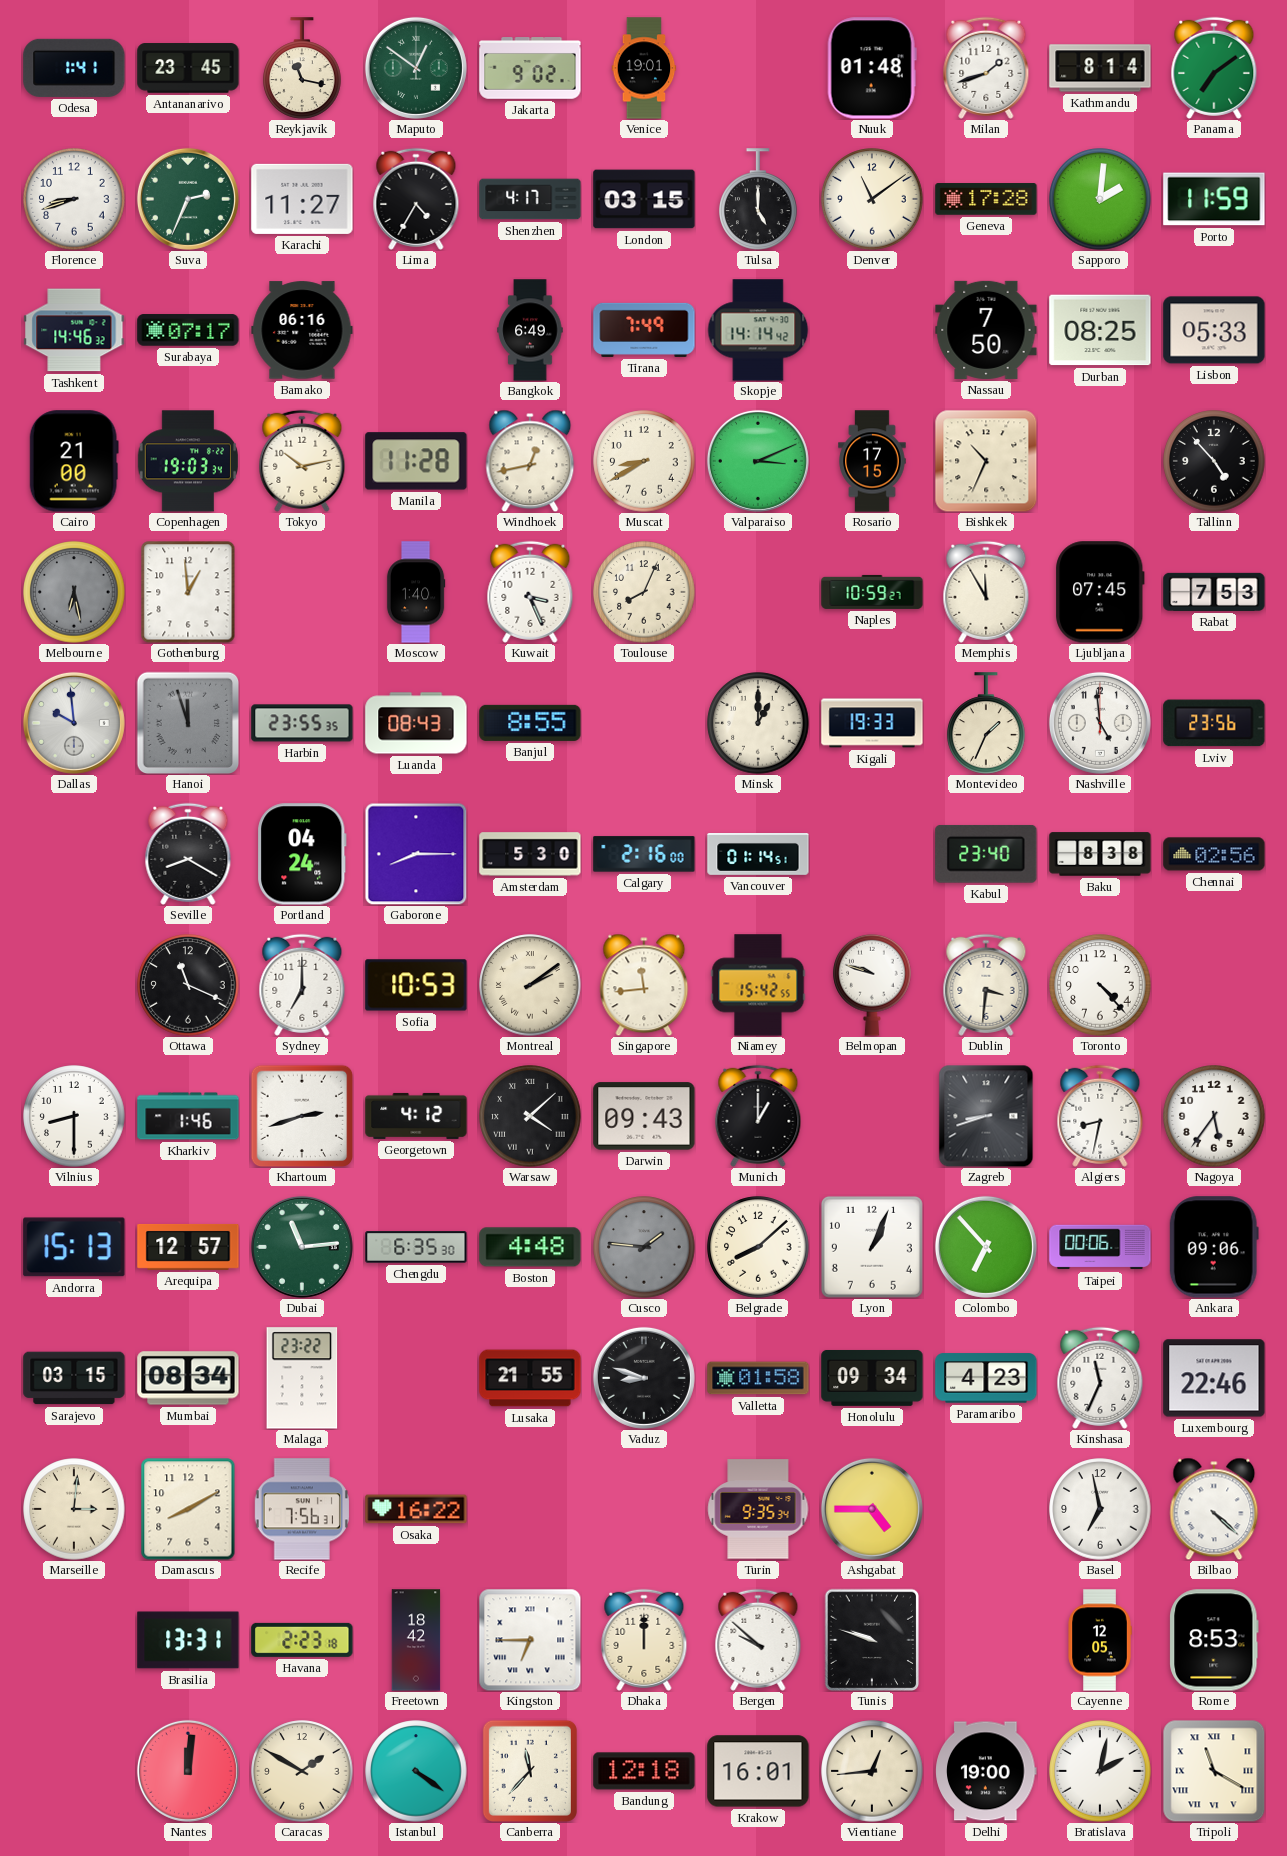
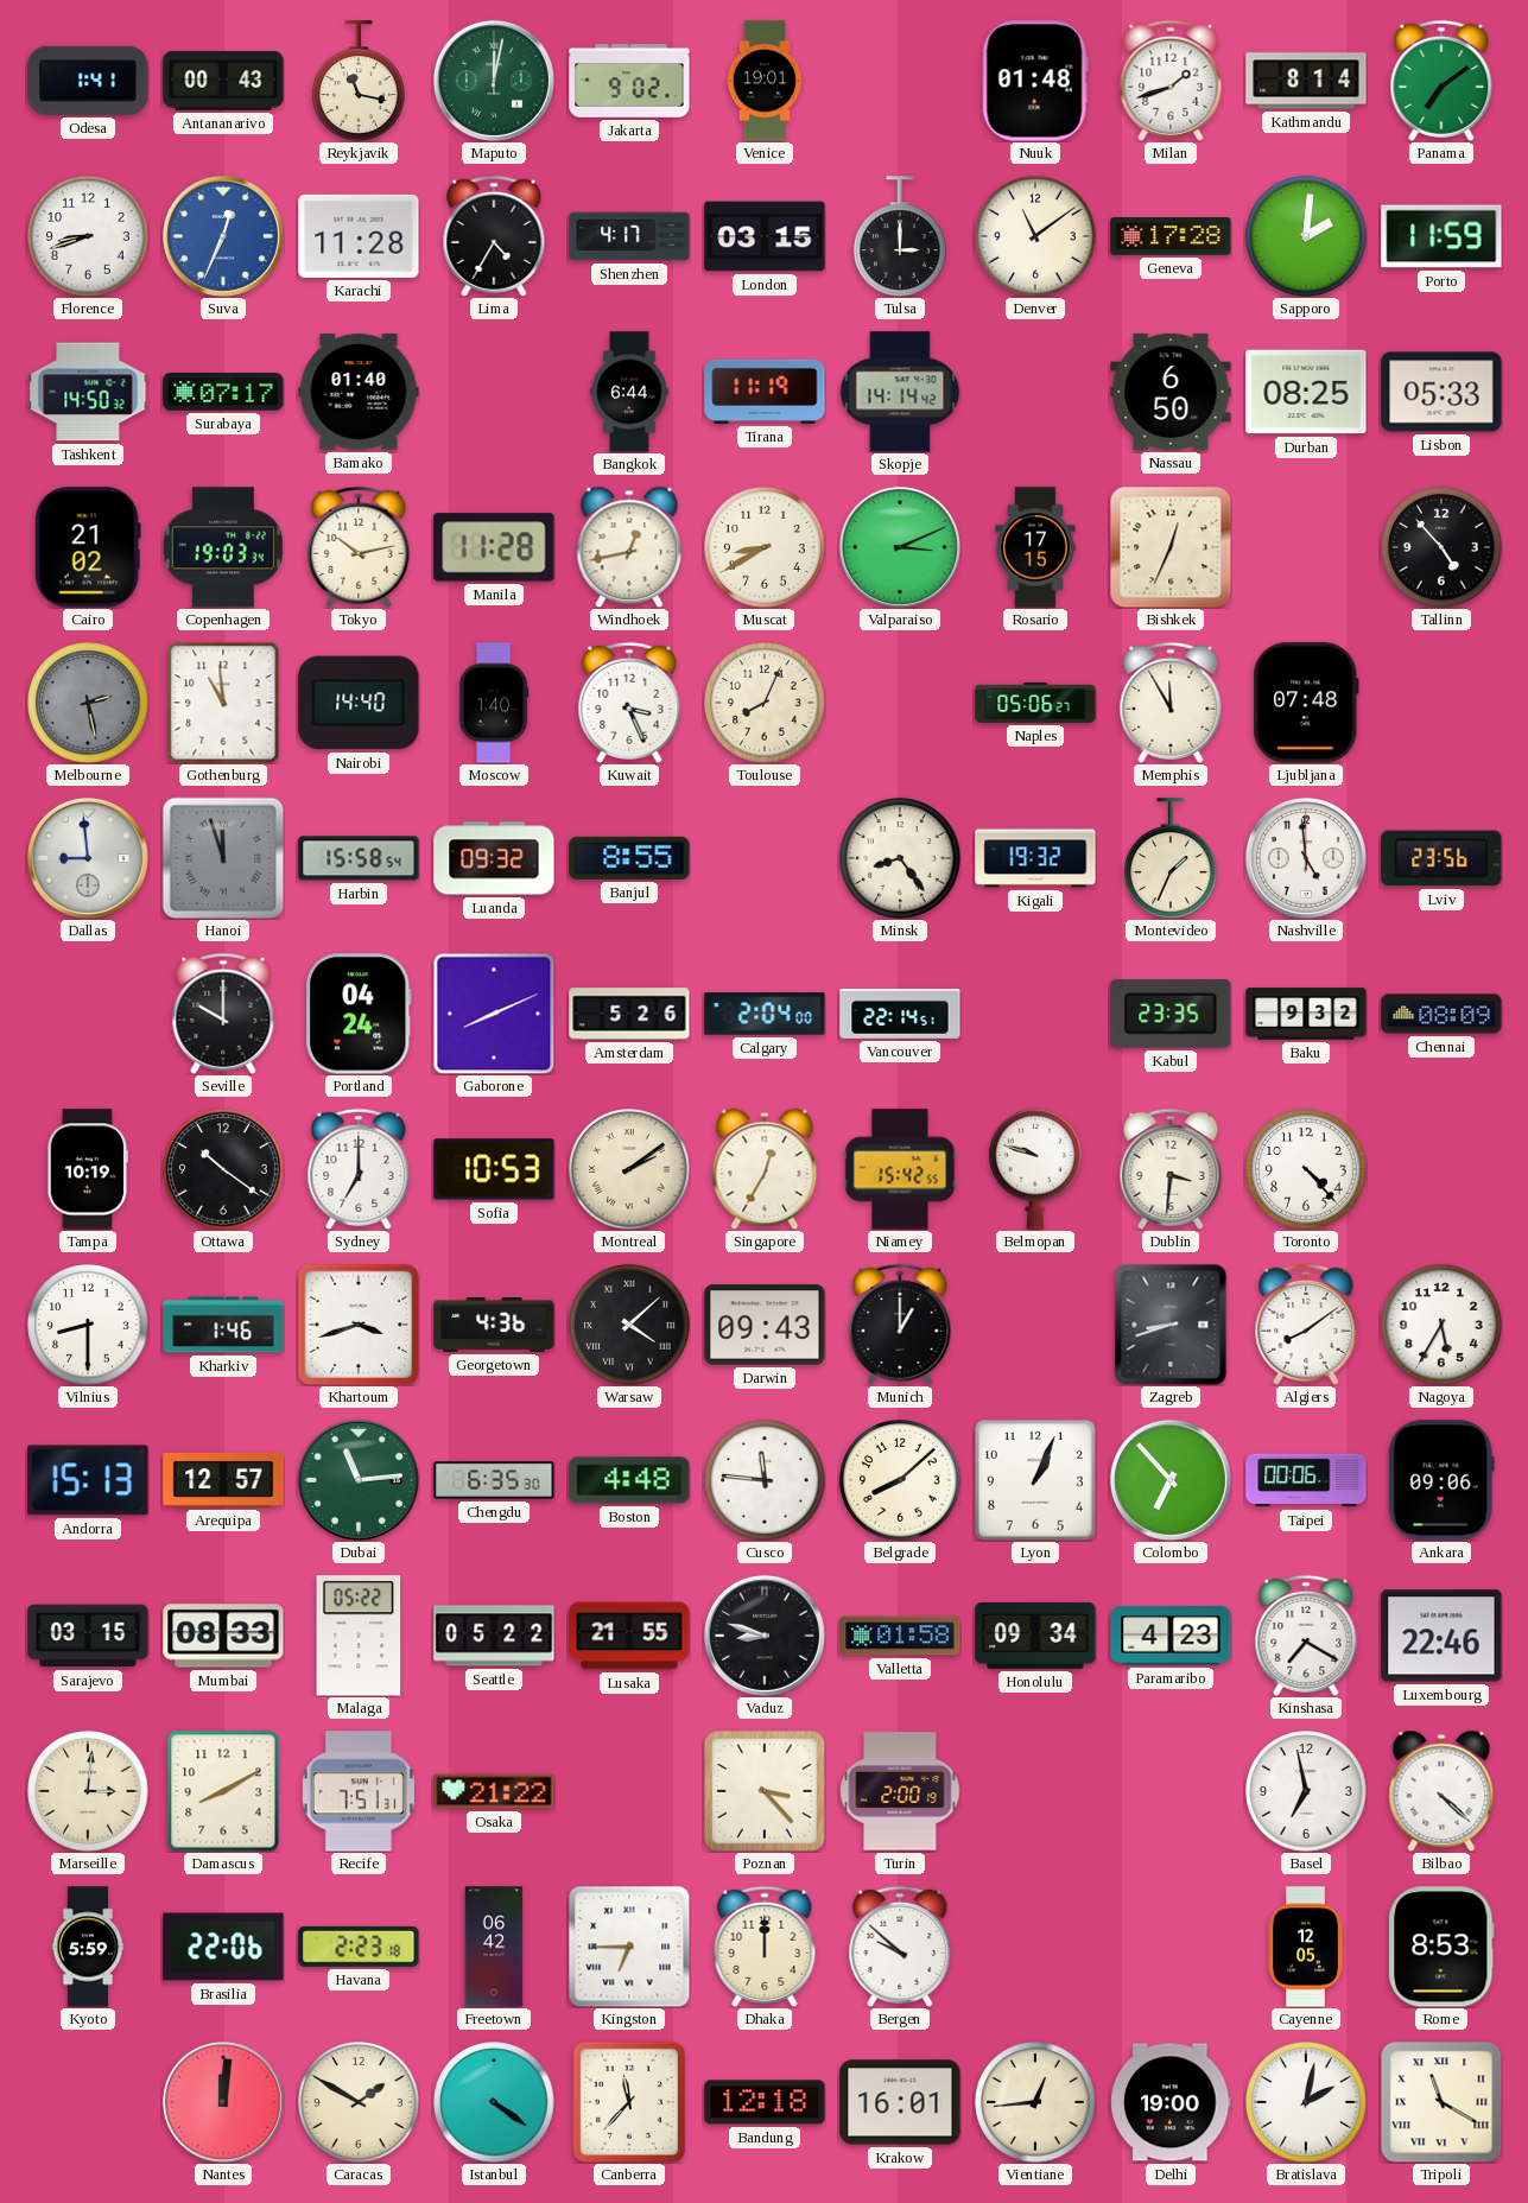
Antananarivo: 23:45 -> 00:43
Maputo: 12:51 -> 12:02
Suva: 2:34 -> 12:34
Suva dial: green -> blue
Karachi: 11:27 -> 11:28
Tulsa: 5:00 -> 3:00
Tashkent: 14:46 -> 14:50
Bamako: 06:16 -> 01:40
Bangkok: 6:49 -> 6:44
Tirana: 7:49 -> 11:19
Nassau: 7:50 -> 6:50
Cairo: 21:00 -> 21:02
Bishkek: 10:34 -> 12:34
Melbourne: 6:28 -> 2:28
Gothenburg: 12:59 -> 10:59
Nairobi: none -> 14:40
Naples: 10:59 -> 05:06
Ljubljana: 07:45 -> 07:48
Rabat: 7:53 -> none
Dallas: 9:59 -> 8:59
Harbin: 23:55 -> 15:58
Luanda: 08:43 -> 09:32
Minsk: 1:00 -> 8:24
Kigali: 19:33 -> 19:32
Seville: 8:20 -> 10:00
Gaborone: 8:15 -> 8:11
Amsterdam: 5:30 -> 5:26
Calgary: 2:16 -> 2:04
Vancouver: 01:14 -> 22:14
Kabul: 23:40 -> 23:35
Baku: 8:38 -> 9:32
Chennai: 02:56 -> 08:09
Tampa: none -> 10:19
Ottawa: 11:19 -> 10:21
Singapore: 11:44 -> 12:35
Khartoum: 2:42 -> 3:42
Georgetown: 4:12 -> 4:36
Algiers: 8:32 -> 8:09
Nagoya: 5:36 -> 5:35
Cusco: 1:46 -> 11:46
Cusco dial: grey -> white
Mumbai: 08:34 -> 08:33
Malaga: 23:22 -> 05:22
Seattle: none -> 05:22
Kinshasa: 11:34 -> 7:20
Recife: 7:56 -> 7:51
Osaka: 16:22 -> 21:22
Poznan: none -> 3:23
Turin: 9:35 -> 2:00
Ashgabat: 4:45 -> none
Kyoto: none -> 5:59
Brasilia: 13:31 -> 22:06
Freetown: 18:42 -> 06:42
Tunis: 9:48 -> none
